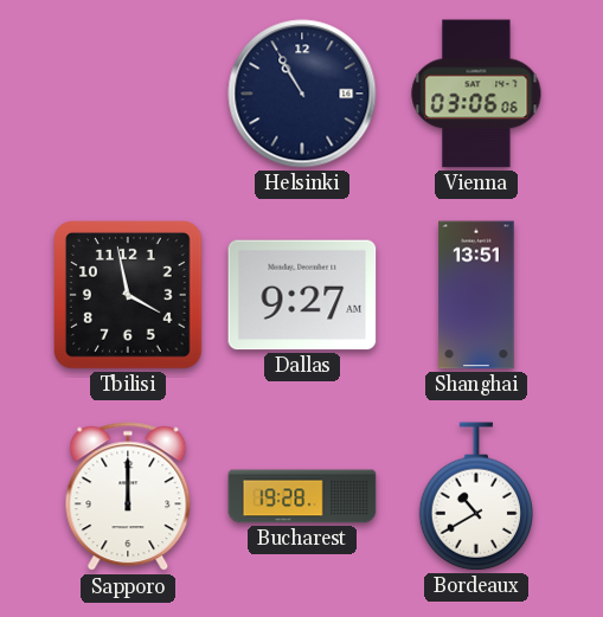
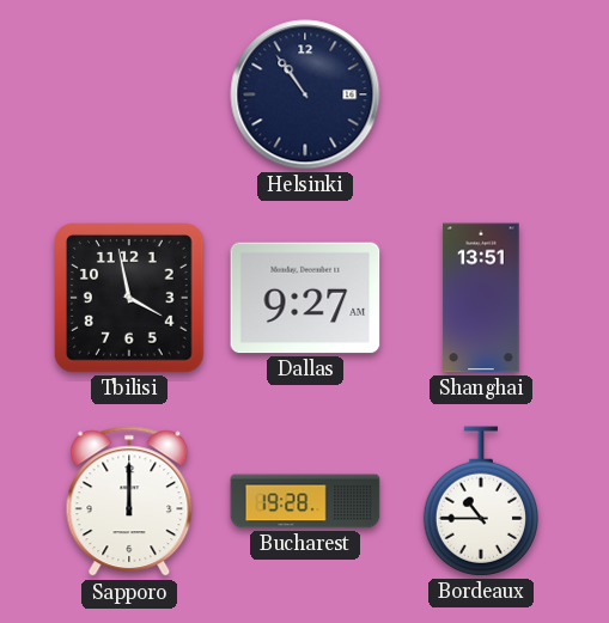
Helsinki: 10:55 -> 10:54
Vienna: 03:06 -> none
Bordeaux: 10:40 -> 10:45
